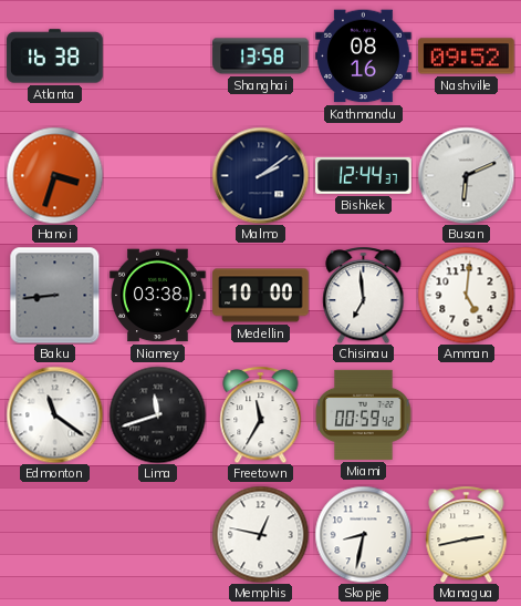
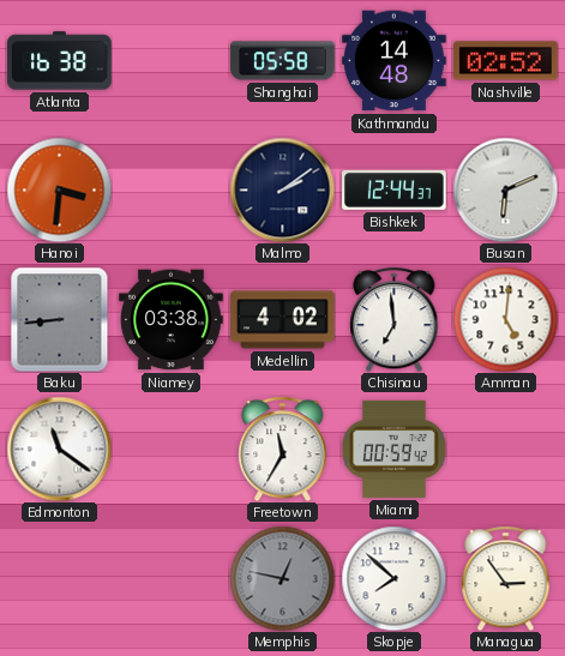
Shanghai: 13:58 -> 05:58
Kathmandu: 08:16 -> 14:48
Nashville: 09:52 -> 02:52
Hanoi: 3:33 -> 3:31
Medellin: 10:00 -> 4:02
Lima: 11:42 -> none
Memphis dial: white -> grey
Skopje: 8:32 -> 7:52
Managua: 2:43 -> 2:54
